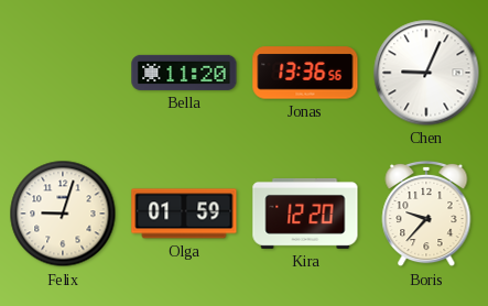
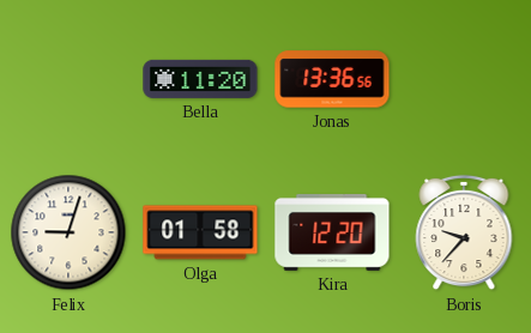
Chen: 9:04 -> none
Olga: 01:59 -> 01:58
